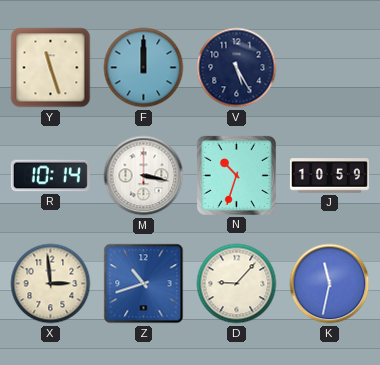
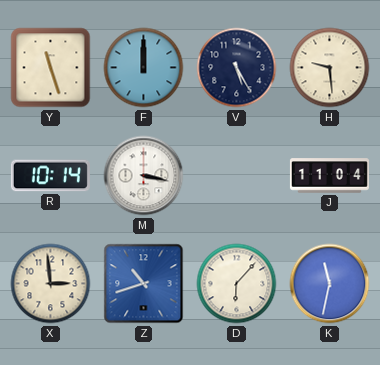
H: none -> 9:29
N: 10:33 -> none
J: 10:59 -> 11:04
D: 9:07 -> 6:07
